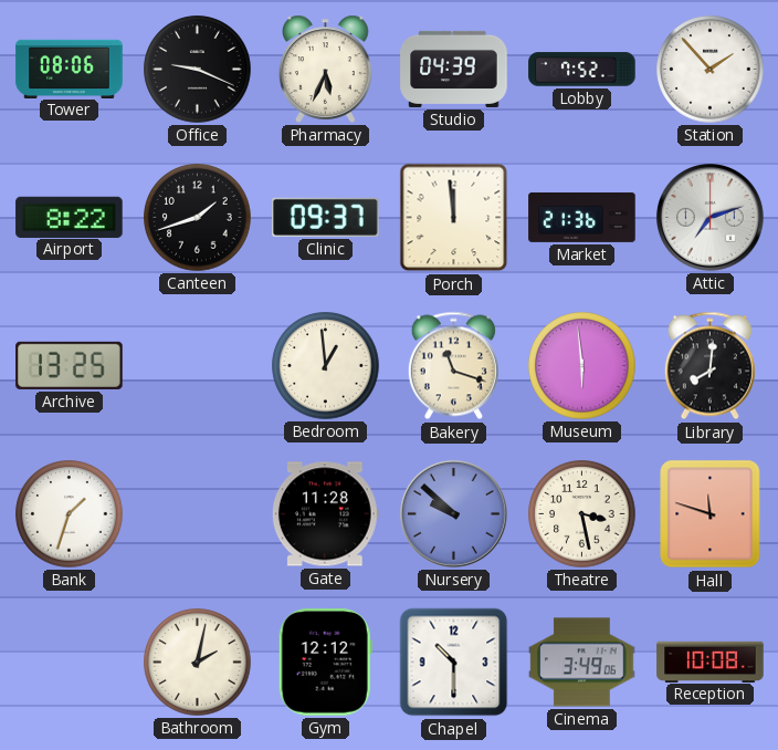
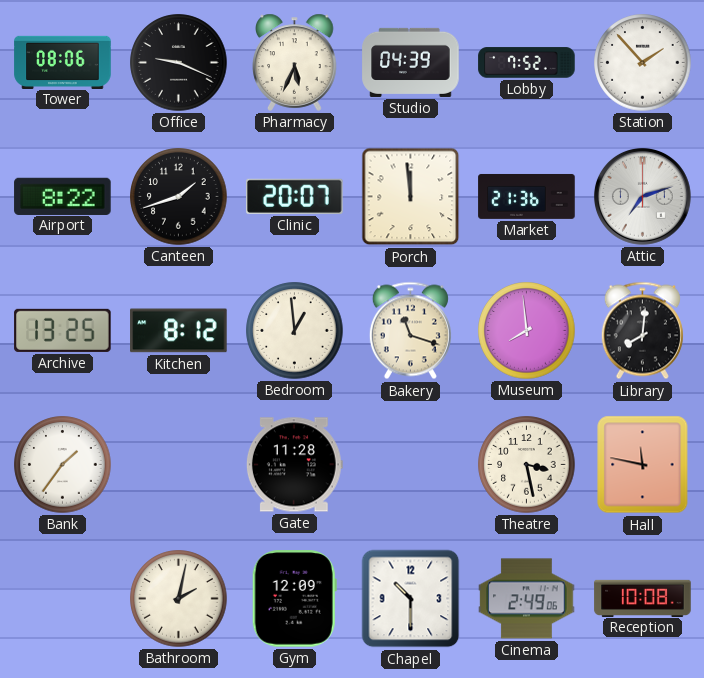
Clinic: 09:37 -> 20:07
Kitchen: none -> 8:12
Museum: 5:59 -> 7:59
Bank: 1:33 -> 1:36
Nursery: 9:52 -> none
Hall: 11:48 -> 11:47
Gym: 12:12 -> 12:09
Cinema: 3:49 -> 2:49
